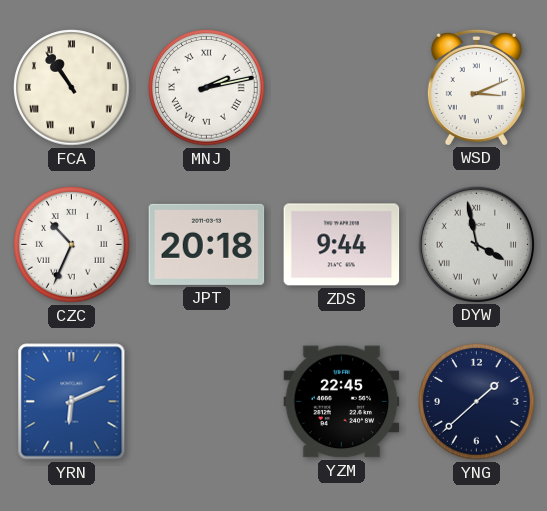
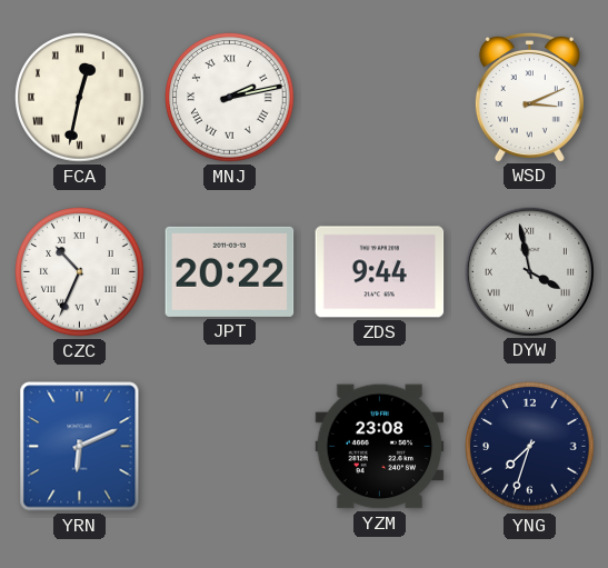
FCA: 10:54 -> 12:32
JPT: 20:18 -> 20:22
YZM: 22:45 -> 23:08
YNG: 1:38 -> 7:33
